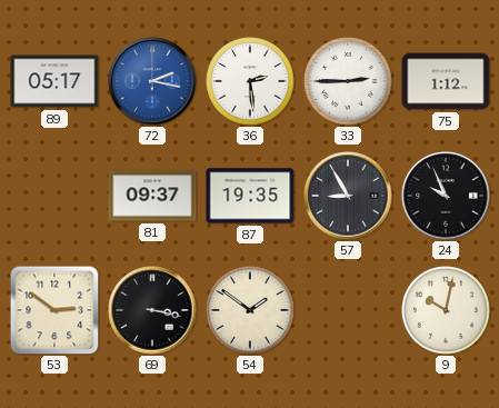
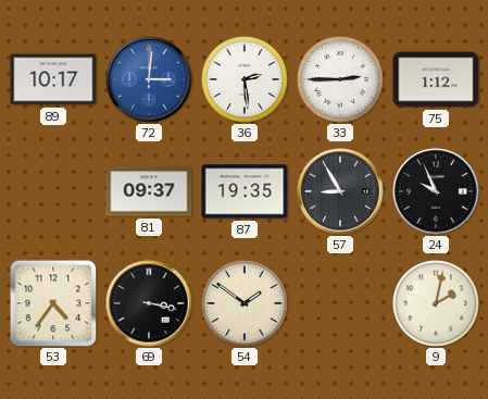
89: 05:17 -> 10:17
72: 2:17 -> 3:01
53: 2:51 -> 4:36
9: 10:02 -> 2:02
